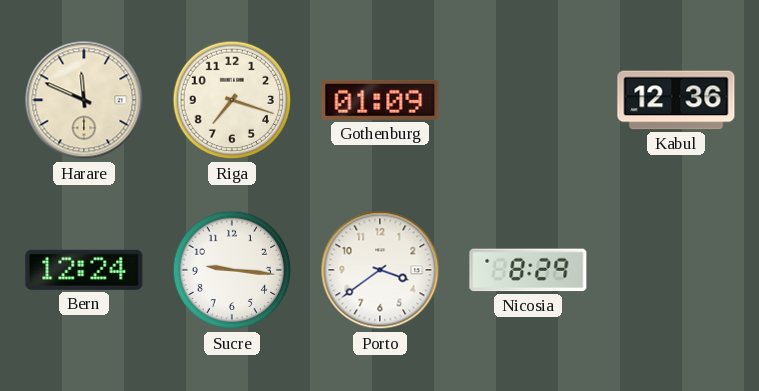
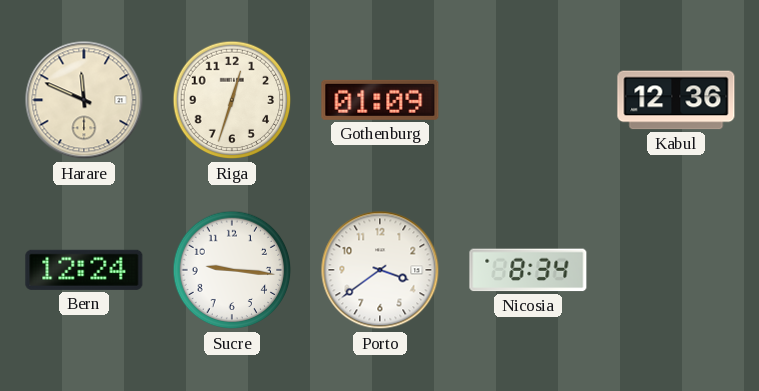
Riga: 7:18 -> 12:33
Nicosia: 8:29 -> 8:34
